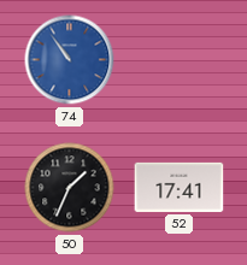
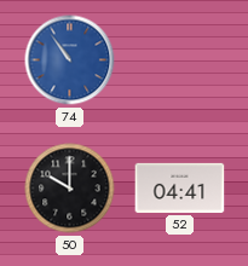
50: 1:34 -> 10:00
52: 17:41 -> 04:41
